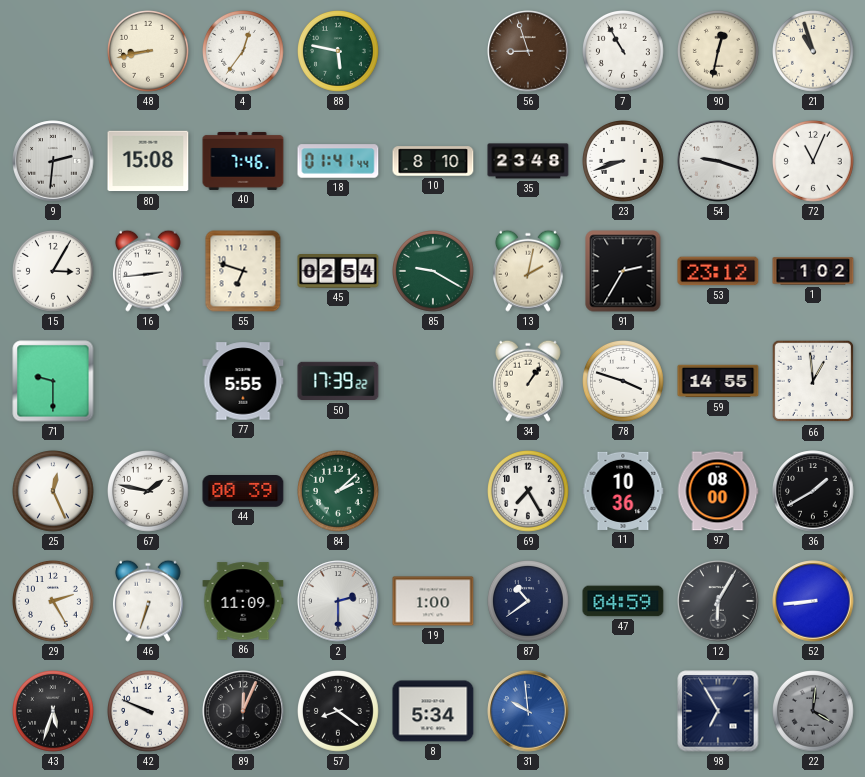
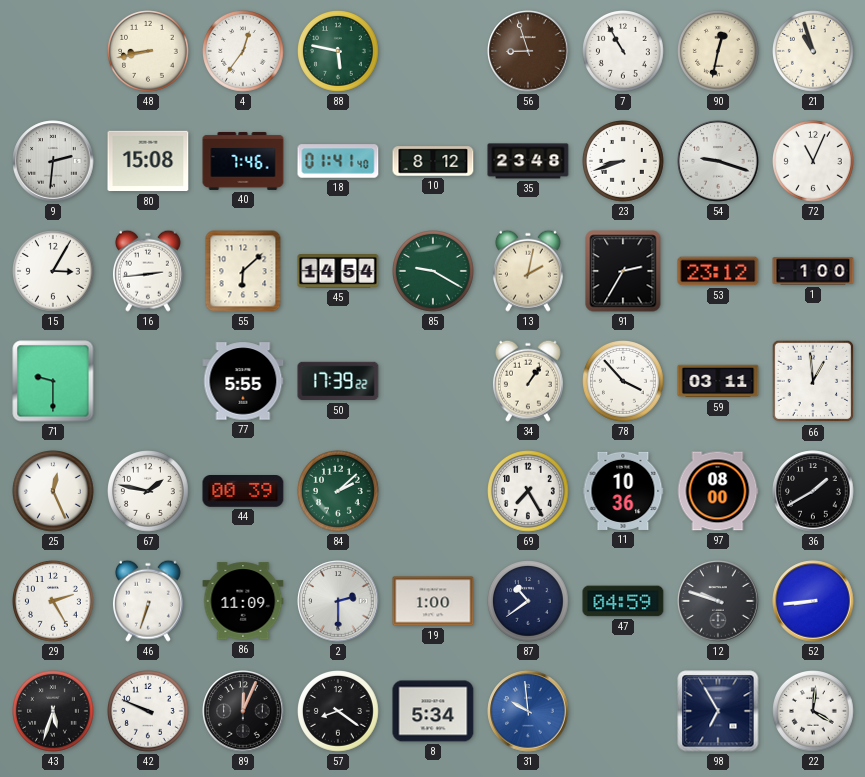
18: 01:41:44 -> 01:41:40
10: 8:10 -> 8:12
55: 6:48 -> 6:08
45: 02:54 -> 14:54
1: 1:02 -> 1:00
78: 3:48 -> 3:53
59: 14:55 -> 03:11
12: 6:05 -> 9:48
22 dial: grey -> white
